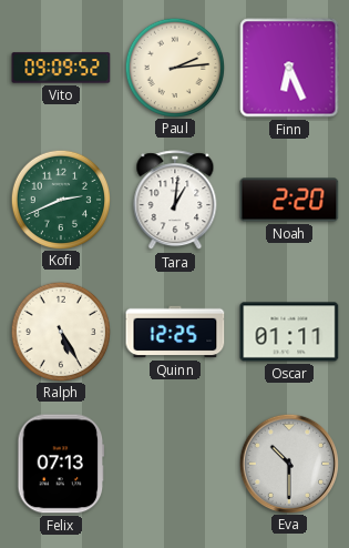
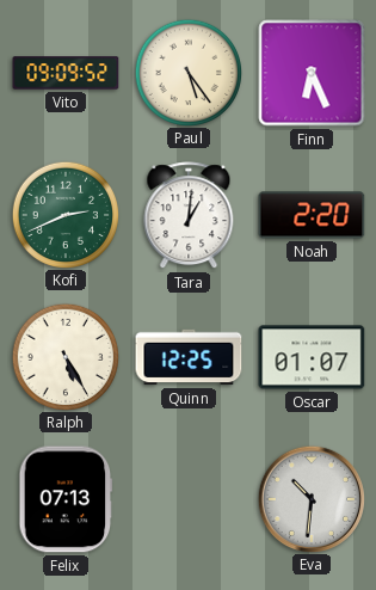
Paul: 2:14 -> 5:24
Oscar: 01:11 -> 01:07
Eva: 10:30 -> 10:31
